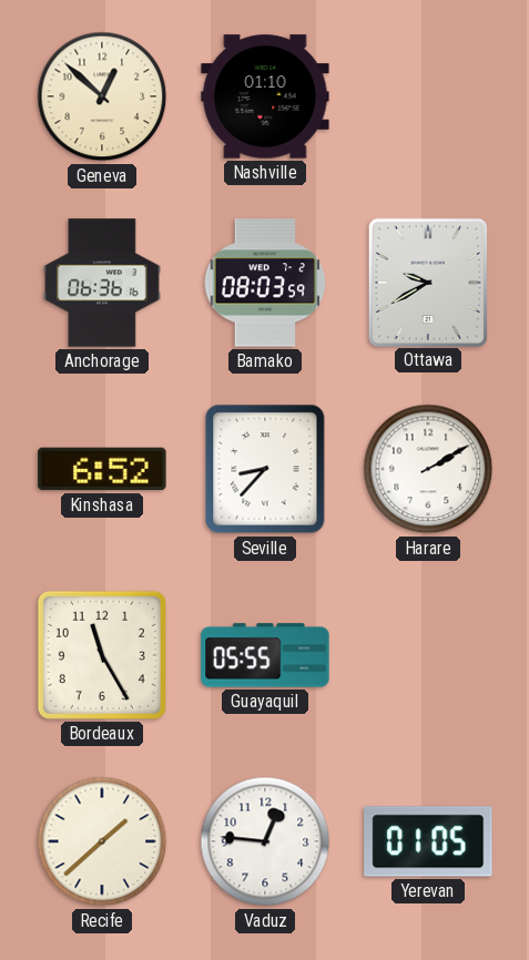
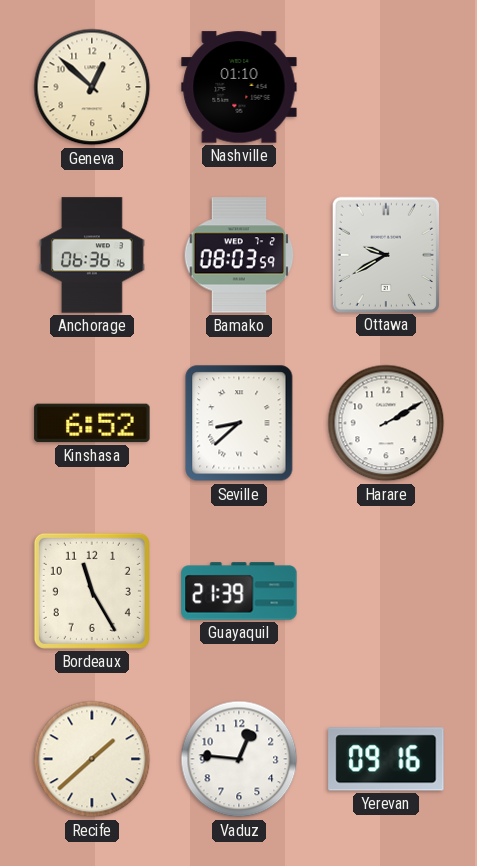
Seville: 8:37 -> 8:38
Guayaquil: 05:55 -> 21:39
Yerevan: 01:05 -> 09:16
